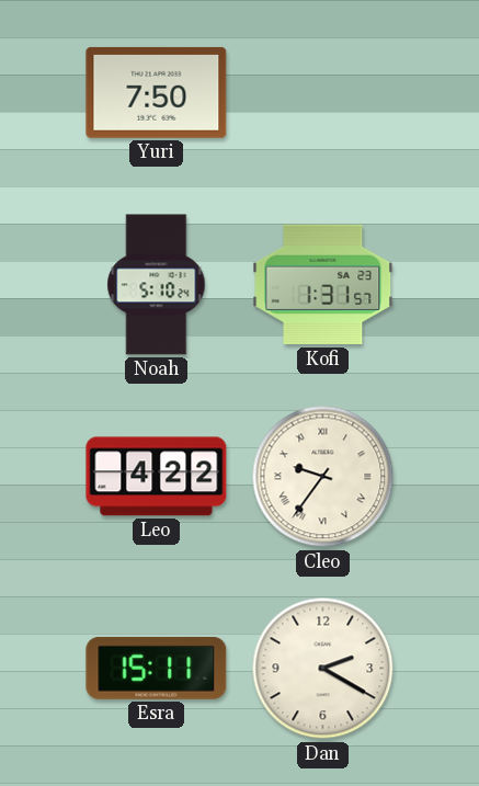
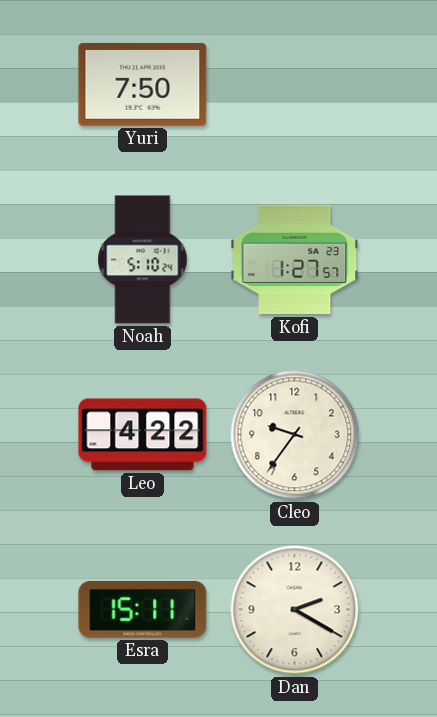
Kofi: 1:31 -> 1:27
Cleo numerals: Roman -> Arabic
